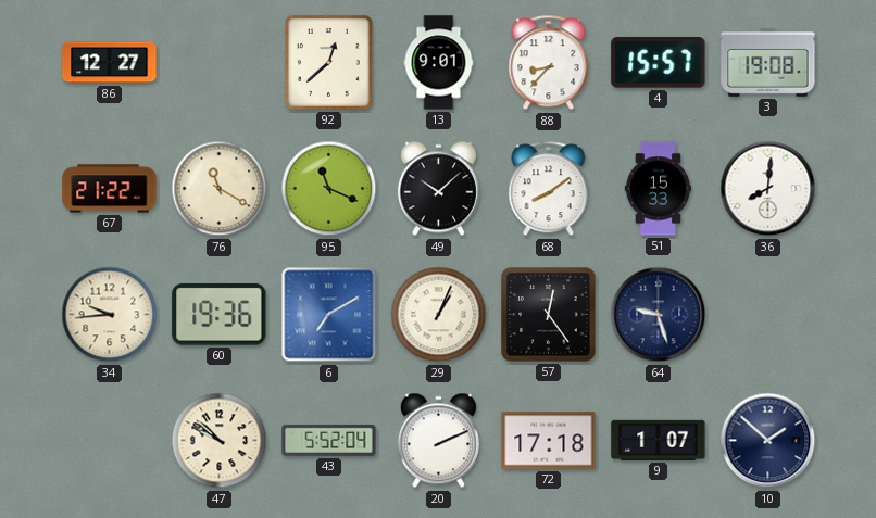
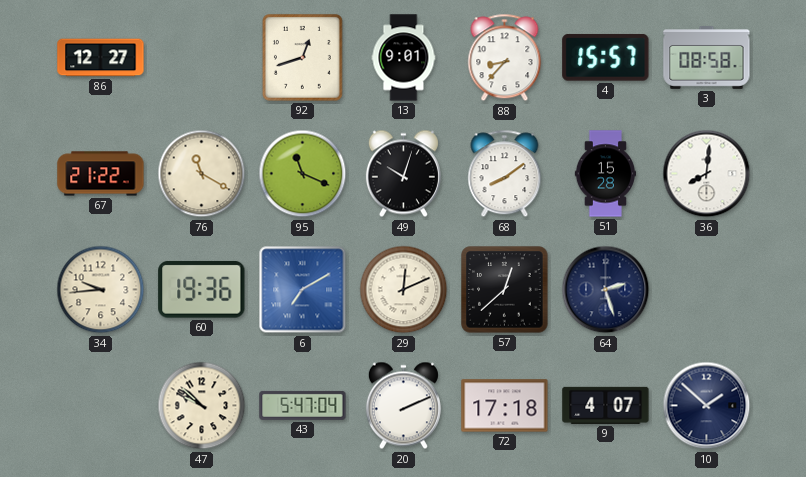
92: 12:38 -> 12:42
3: 19:08 -> 08:58
49: 10:08 -> 10:03
51: 15:33 -> 15:28
29: 1:04 -> 12:11
57: 12:24 -> 12:38
64: 9:27 -> 2:27
43: 5:52 -> 5:47
9: 1:07 -> 4:07
